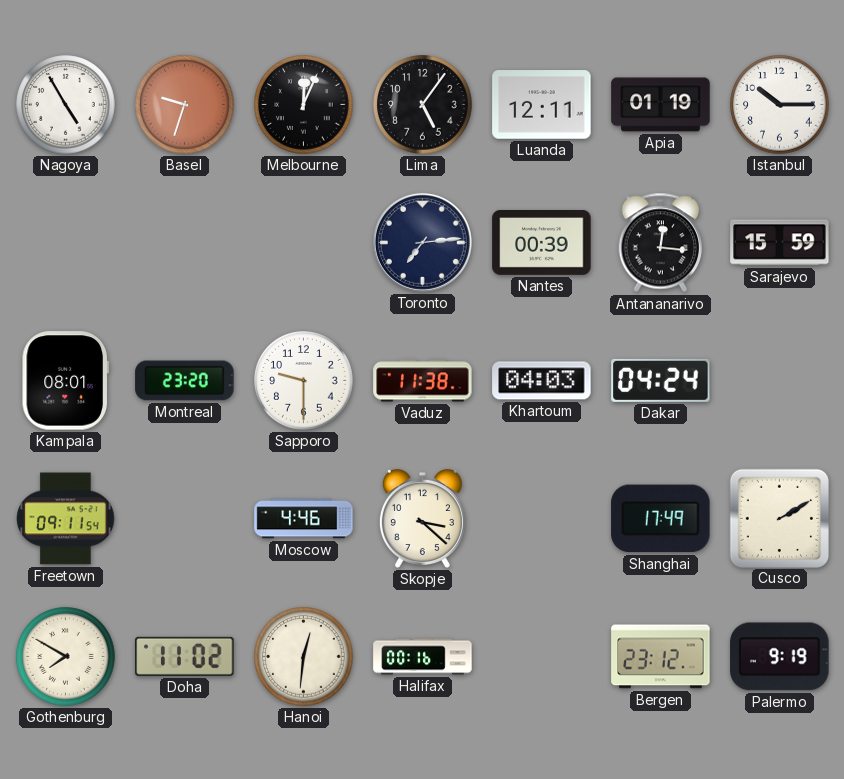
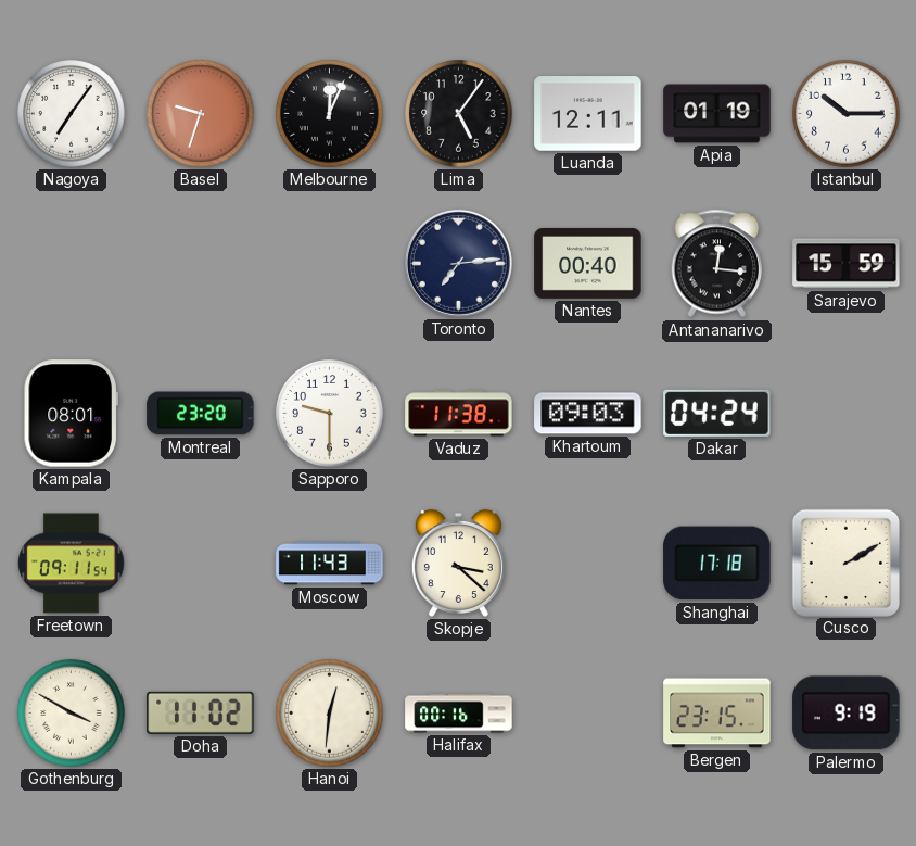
Nagoya: 4:55 -> 7:06
Nantes: 00:39 -> 00:40
Khartoum: 04:03 -> 09:03
Moscow: 4:46 -> 11:43
Shanghai: 17:49 -> 17:18
Gothenburg: 7:50 -> 3:50
Bergen: 23:12 -> 23:15
